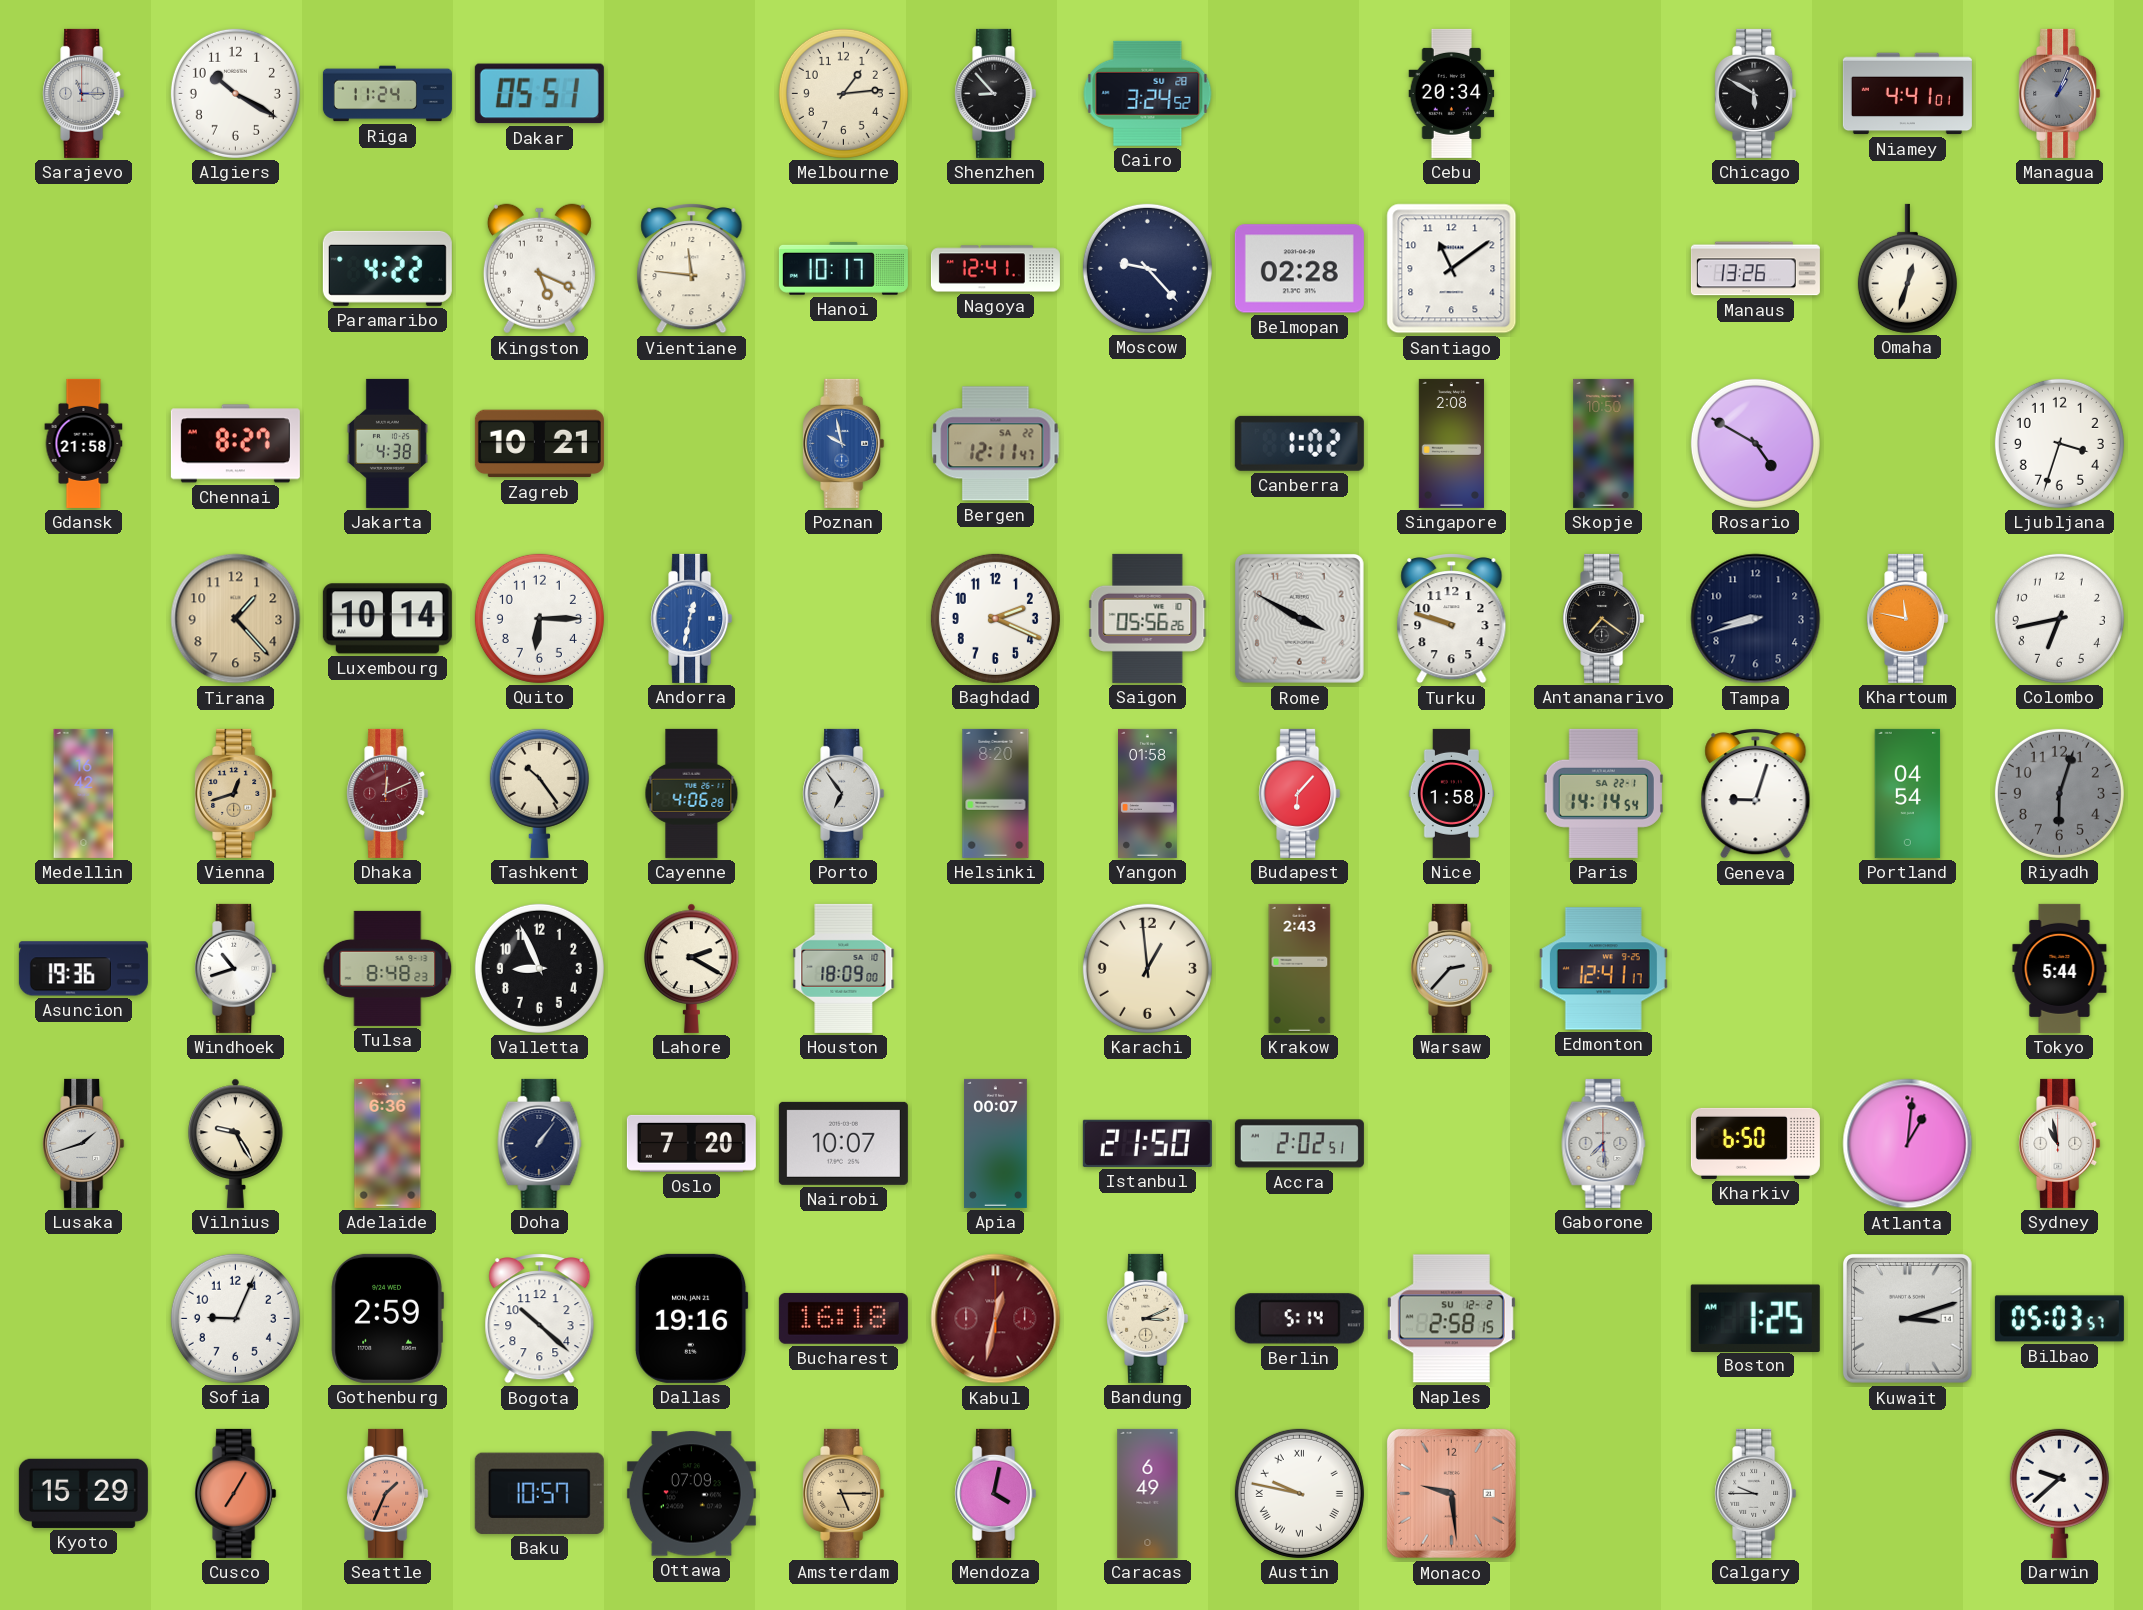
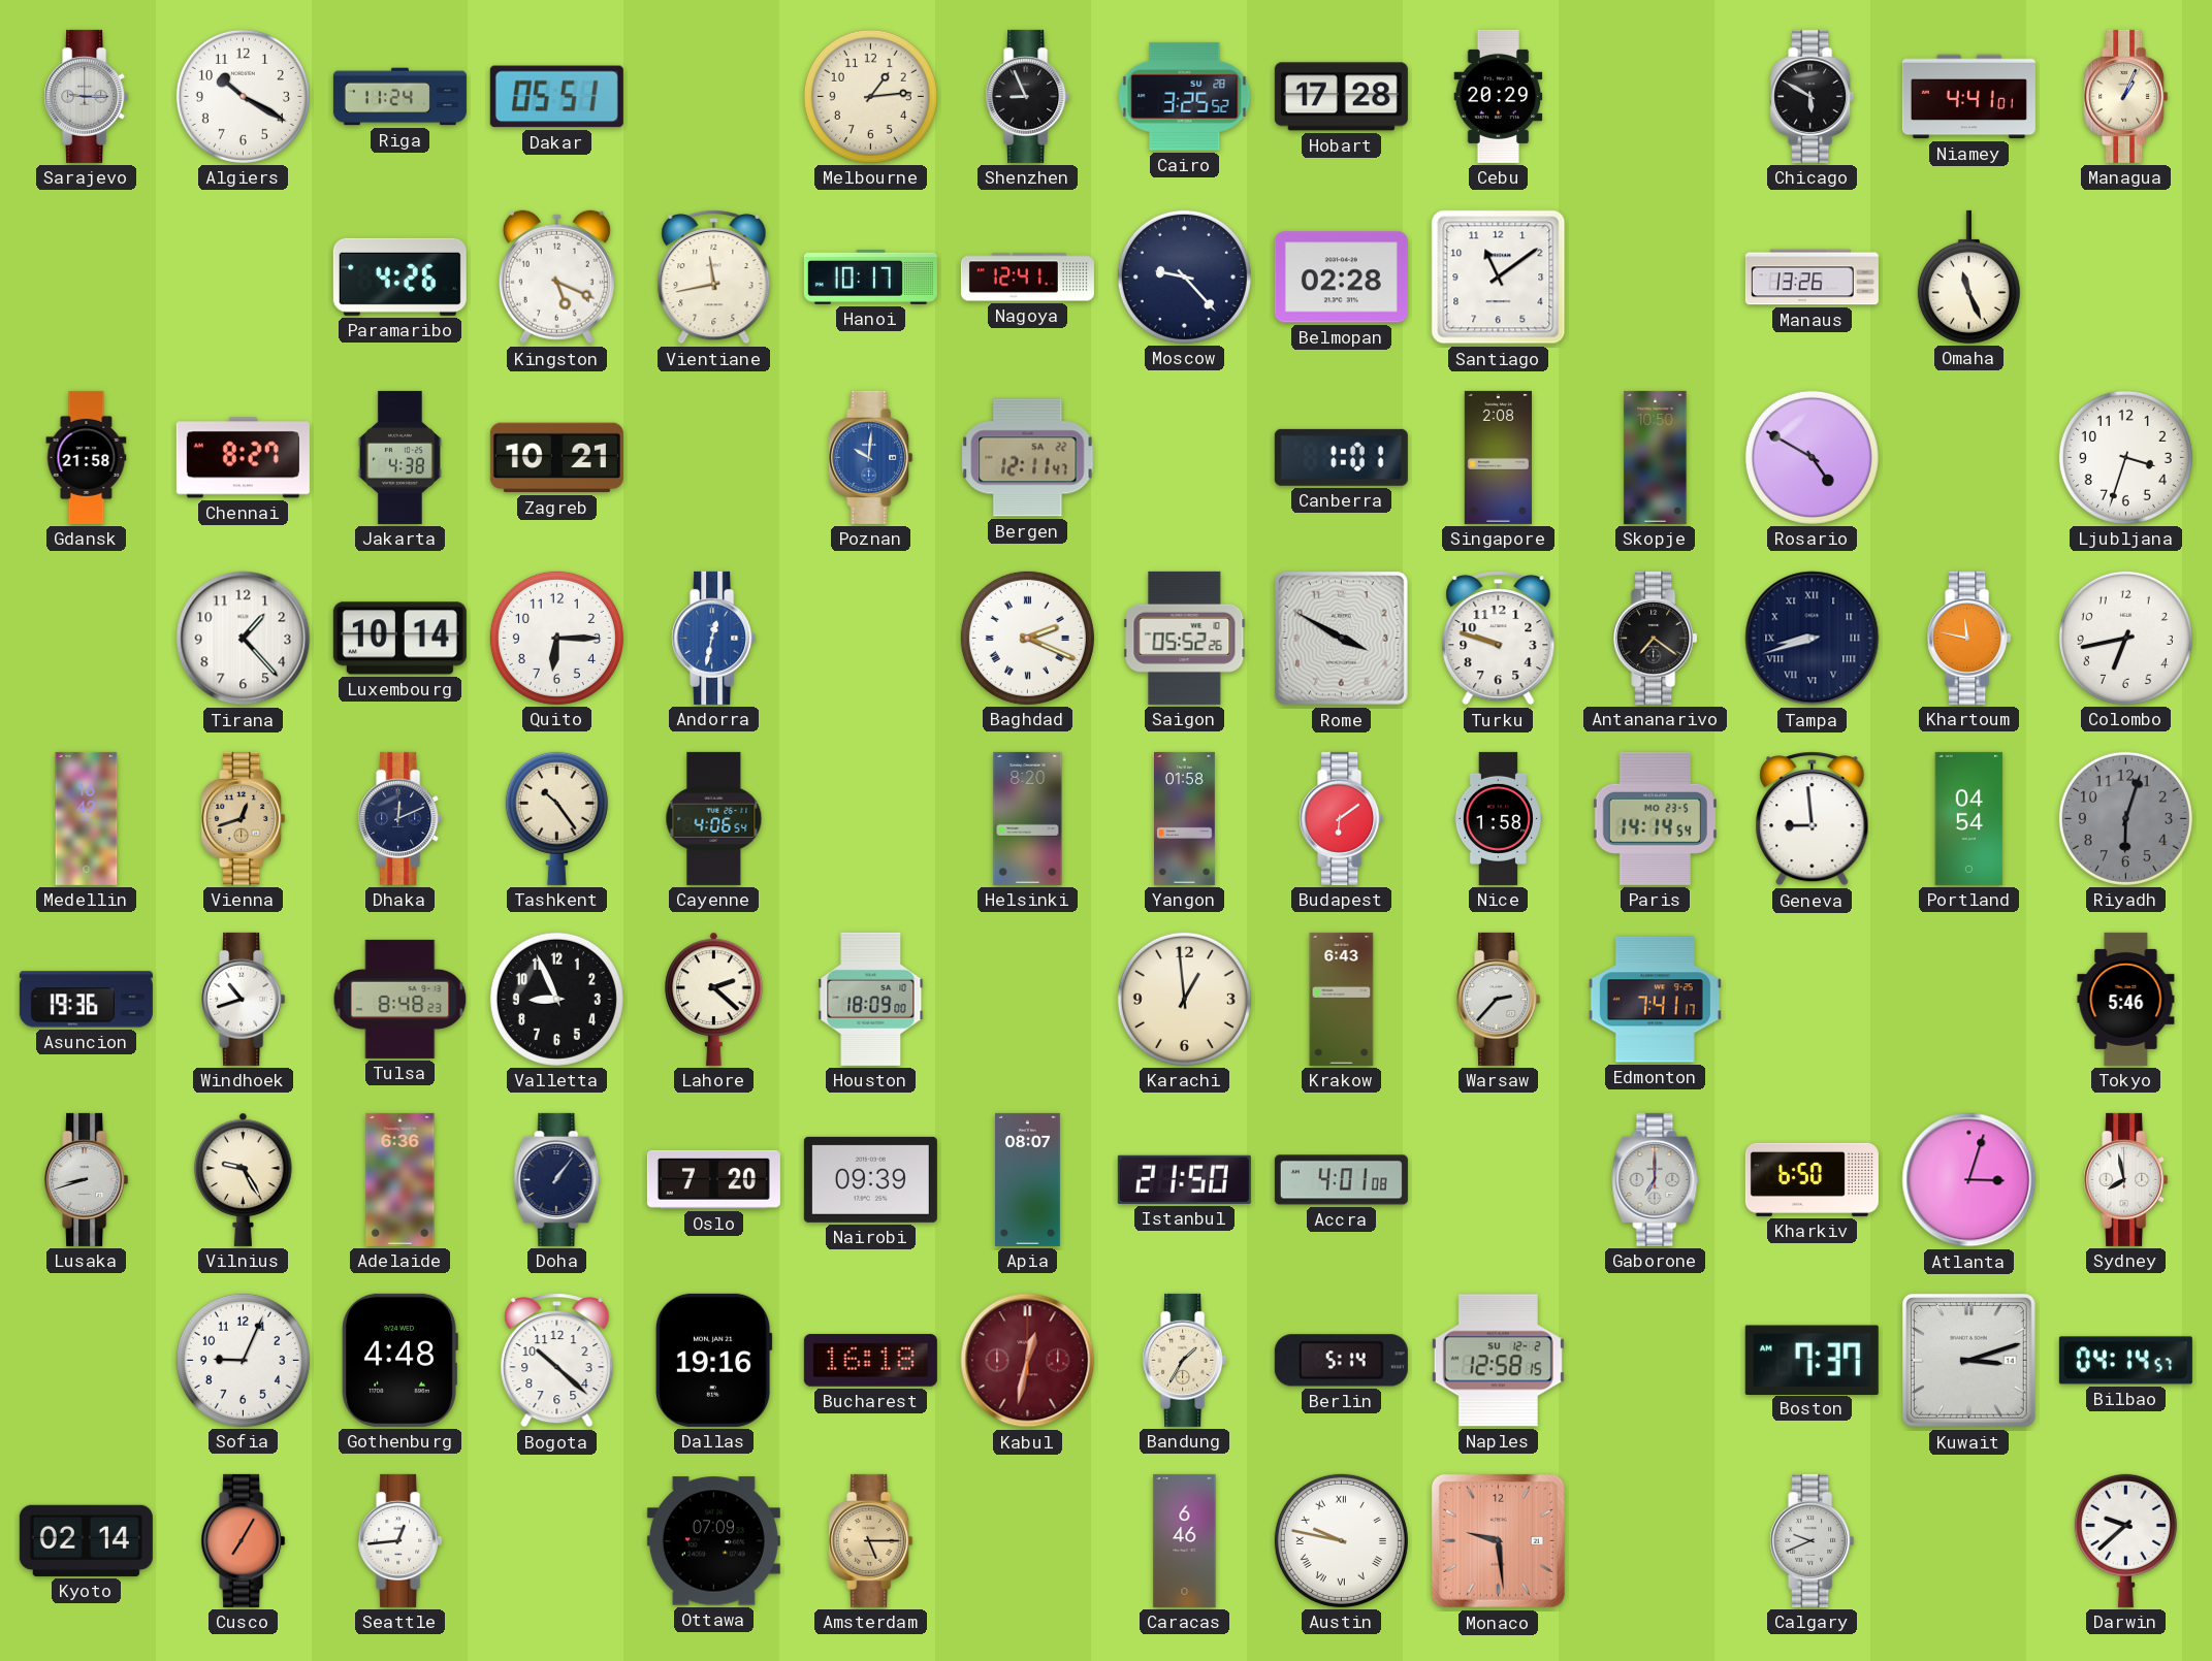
Sarajevo: 11:15 -> 9:15
Shenzhen: 8:53 -> 8:56
Cairo: 3:24 -> 3:25
Hobart: none -> 17:28
Cebu: 20:34 -> 20:29
Managua dial: grey -> cream
Paramaribo: 4:22 -> 4:26
Vientiane: 11:46 -> 11:43
Omaha: 12:33 -> 11:26
Poznan: 9:58 -> 10:01
Canberra: 1:02 -> 1:01
Tirana dial: champagne -> white
Baghdad numerals: Arabic -> Roman
Saigon: 05:56 -> 05:52
Tampa numerals: Arabic -> Roman
Dhaka dial: burgundy -> navy
Cayenne: 4:06:28 -> 4:06:54
Porto: 6:54 -> none
Budapest: 6:07 -> 6:09
Paris date: SA 22-1 -> MO 23-5
Geneva: 9:03 -> 8:59
Lahore: 2:20 -> 2:22
Krakow: 2:43 -> 6:43
Edmonton: 12:41 -> 7:41
Tokyo: 5:44 -> 5:46
Lusaka: 1:42 -> 8:42
Nairobi: 10:07 -> 09:39
Apia: 00:07 -> 08:07
Accra: 2:02 -> 4:01
Gaborone: 7:29 -> 7:00
Atlanta: 1:01 -> 3:03
Sydney: 10:58 -> 7:58
Gothenburg: 2:59 -> 4:48
Bandung: 3:11 -> 1:35
Naples: 2:58 -> 12:58
Boston: 1:25 -> 7:37
Bilbao: 05:03 -> 04:14
Kyoto: 15:29 -> 02:14
Seattle: 1:34 -> 12:44
Seattle dial: salmon -> white
Baku: 10:57 -> none
Mendoza: 4:02 -> none
Caracas: 6:49 -> 6:46
Calgary: 9:45 -> 9:41
